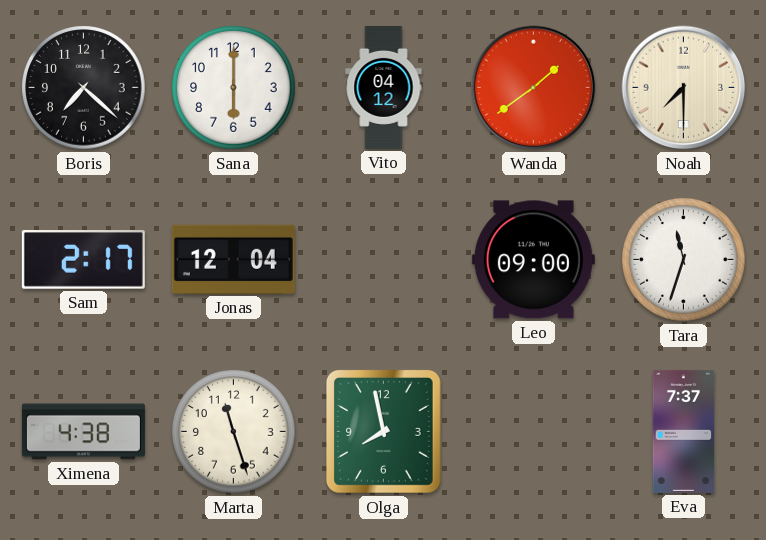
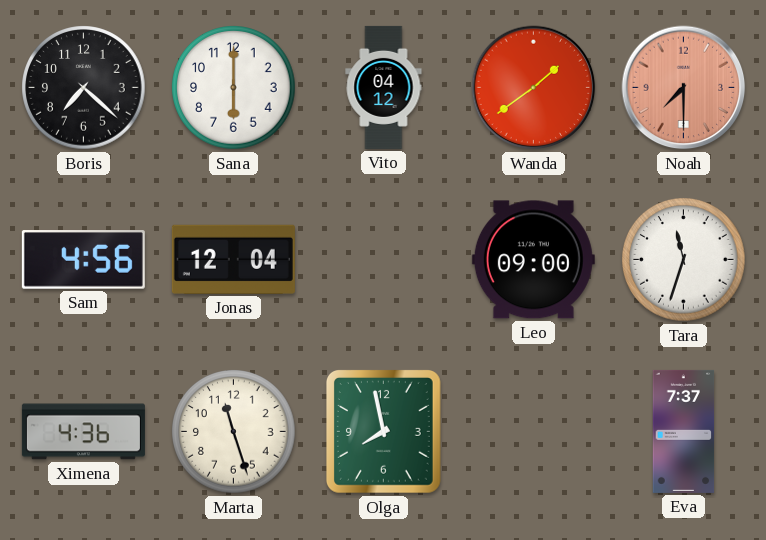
Noah dial: cream -> salmon
Sam: 2:17 -> 4:56
Ximena: 4:38 -> 4:36
